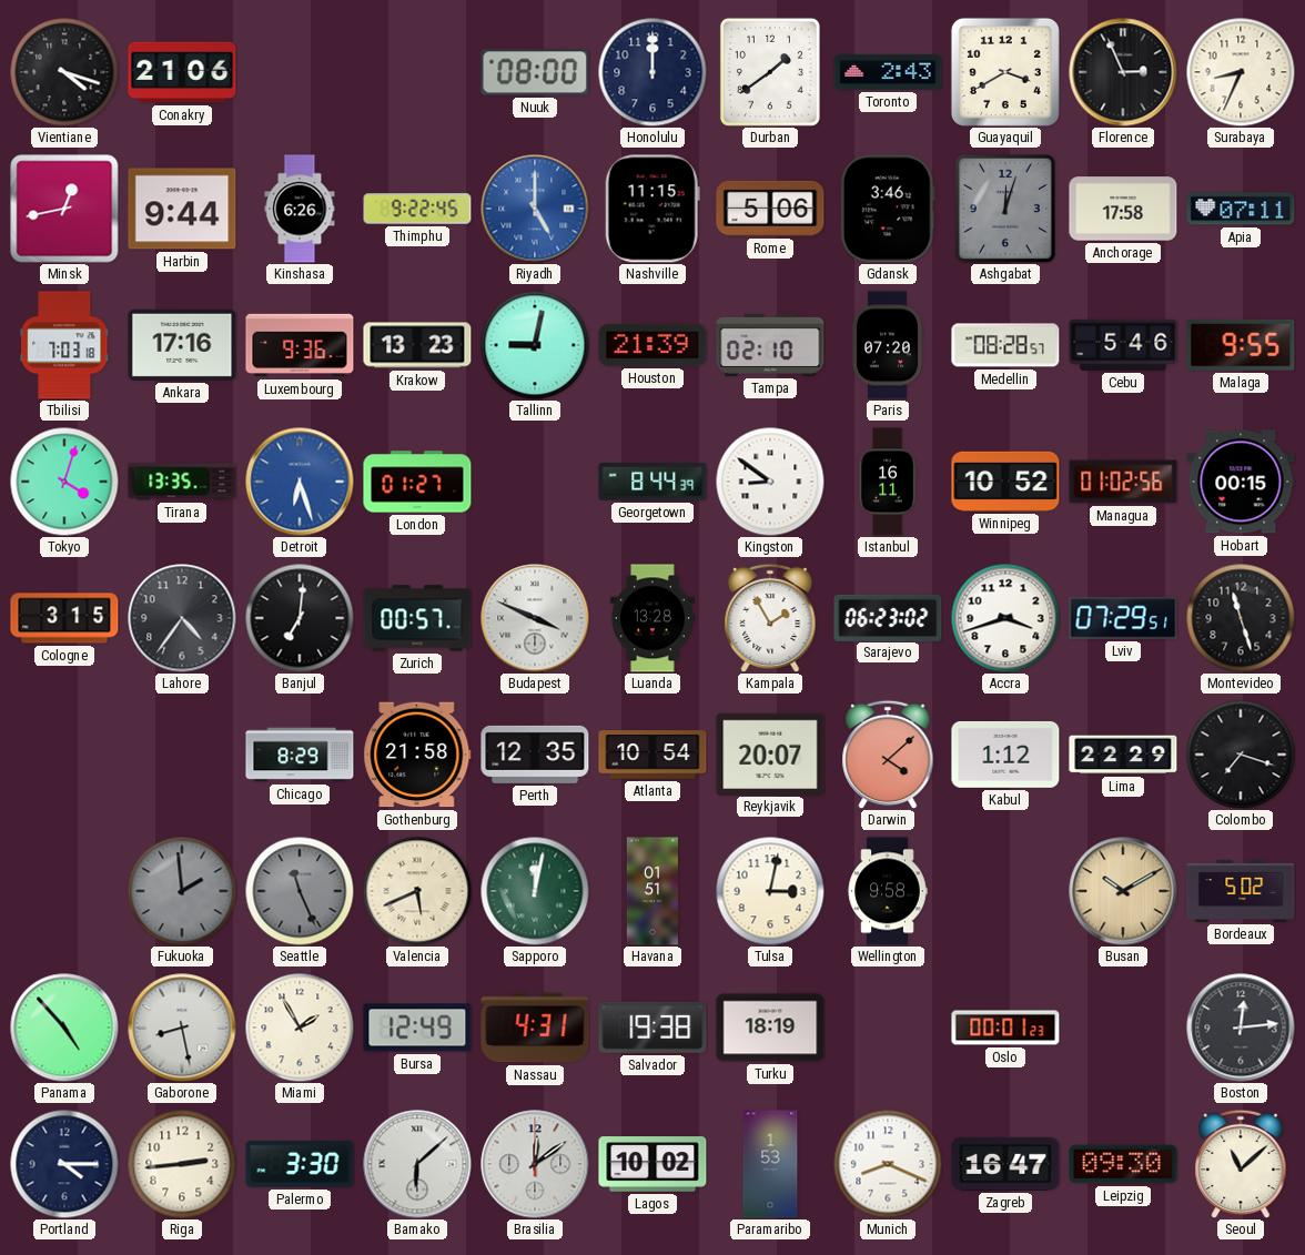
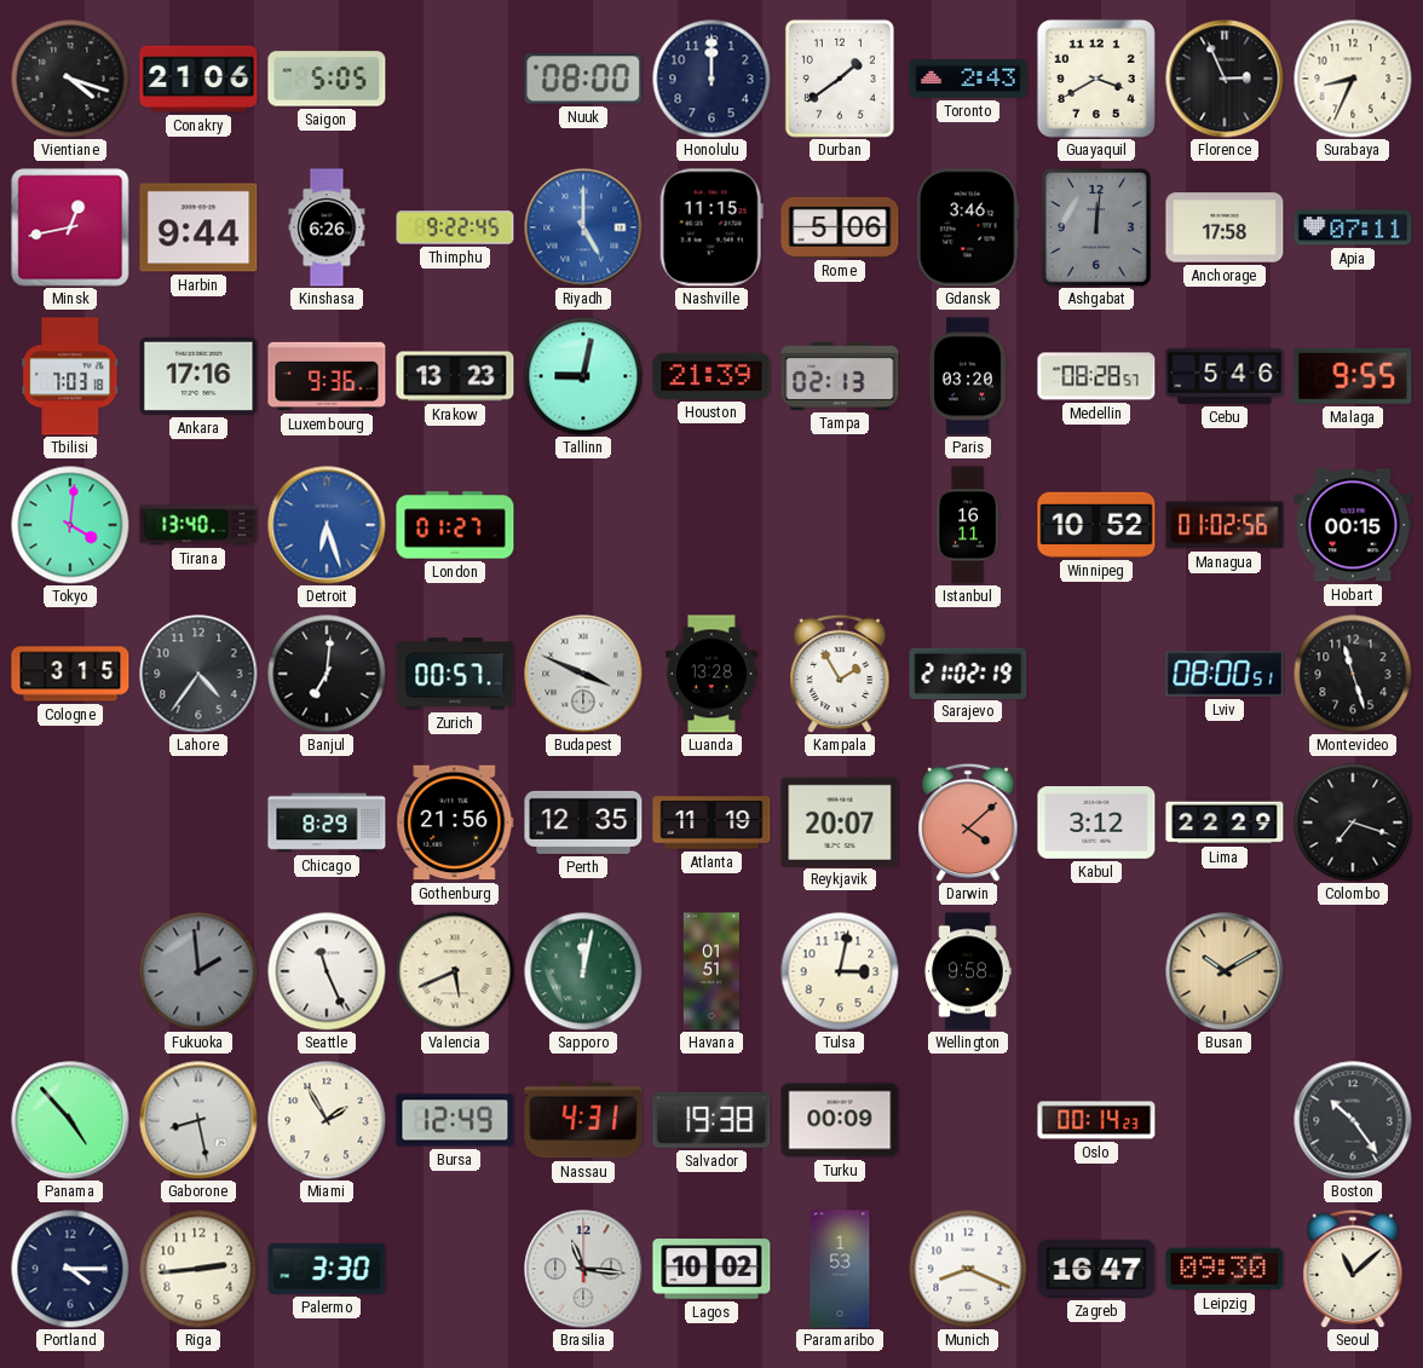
Saigon: none -> 5:05
Ashgabat: 12:03 -> 12:01
Tampa: 02:10 -> 02:13
Paris: 07:20 -> 03:20
Tokyo: 4:03 -> 4:01
Tirana: 13:35 -> 13:40
Georgetown: 8:44 -> none
Kingston: 8:51 -> none
Sarajevo: 06:23 -> 21:02
Accra: 3:42 -> none
Lviv: 07:29 -> 08:00
Gothenburg: 21:58 -> 21:56
Atlanta: 10:54 -> 11:19
Kabul: 1:12 -> 3:12
Seattle dial: grey -> white
Bordeaux: 5:02 -> none
Turku: 18:19 -> 00:09
Oslo: 00:01 -> 00:14
Boston: 12:14 -> 10:24
Bamako: 6:08 -> none
Brasilia: 12:09 -> 11:16
